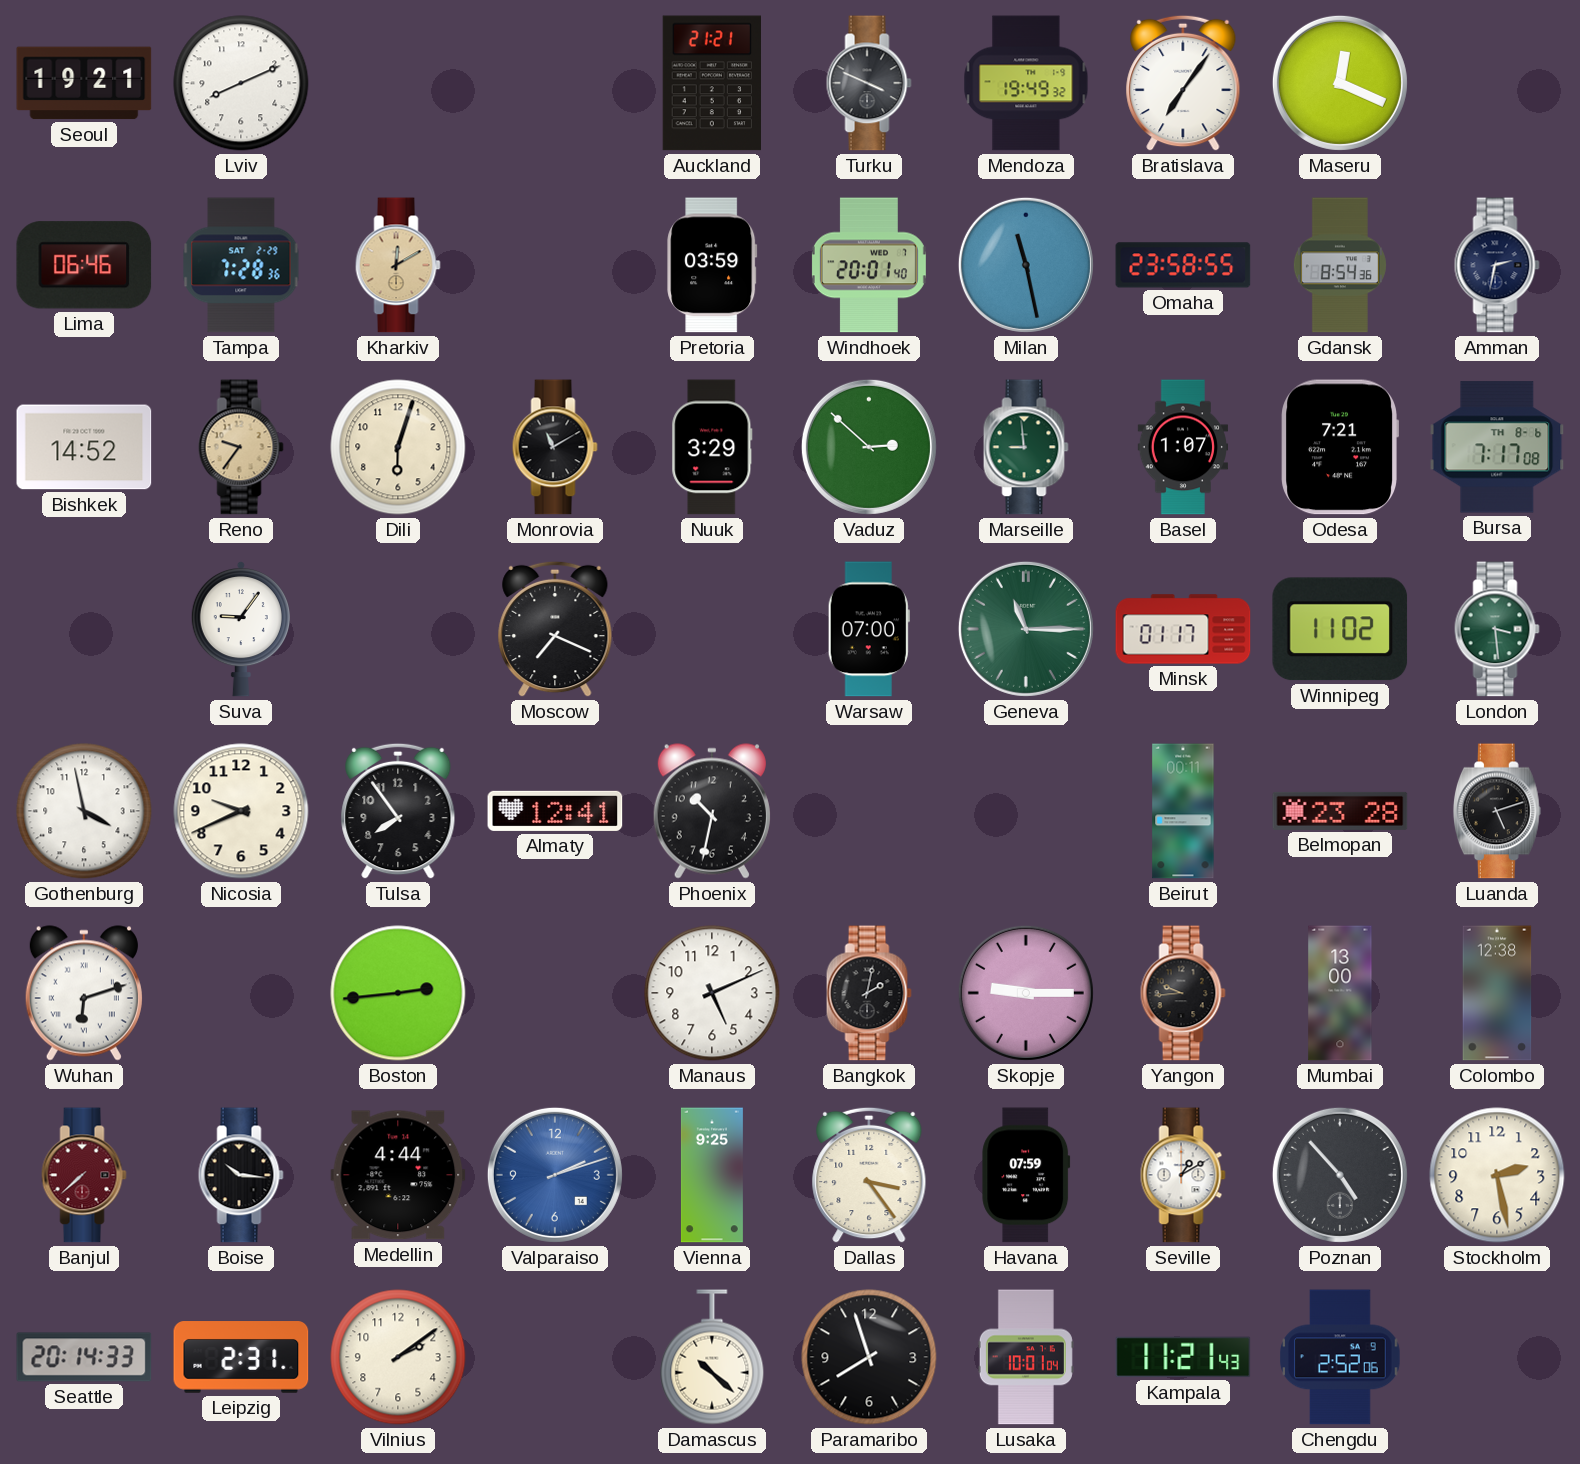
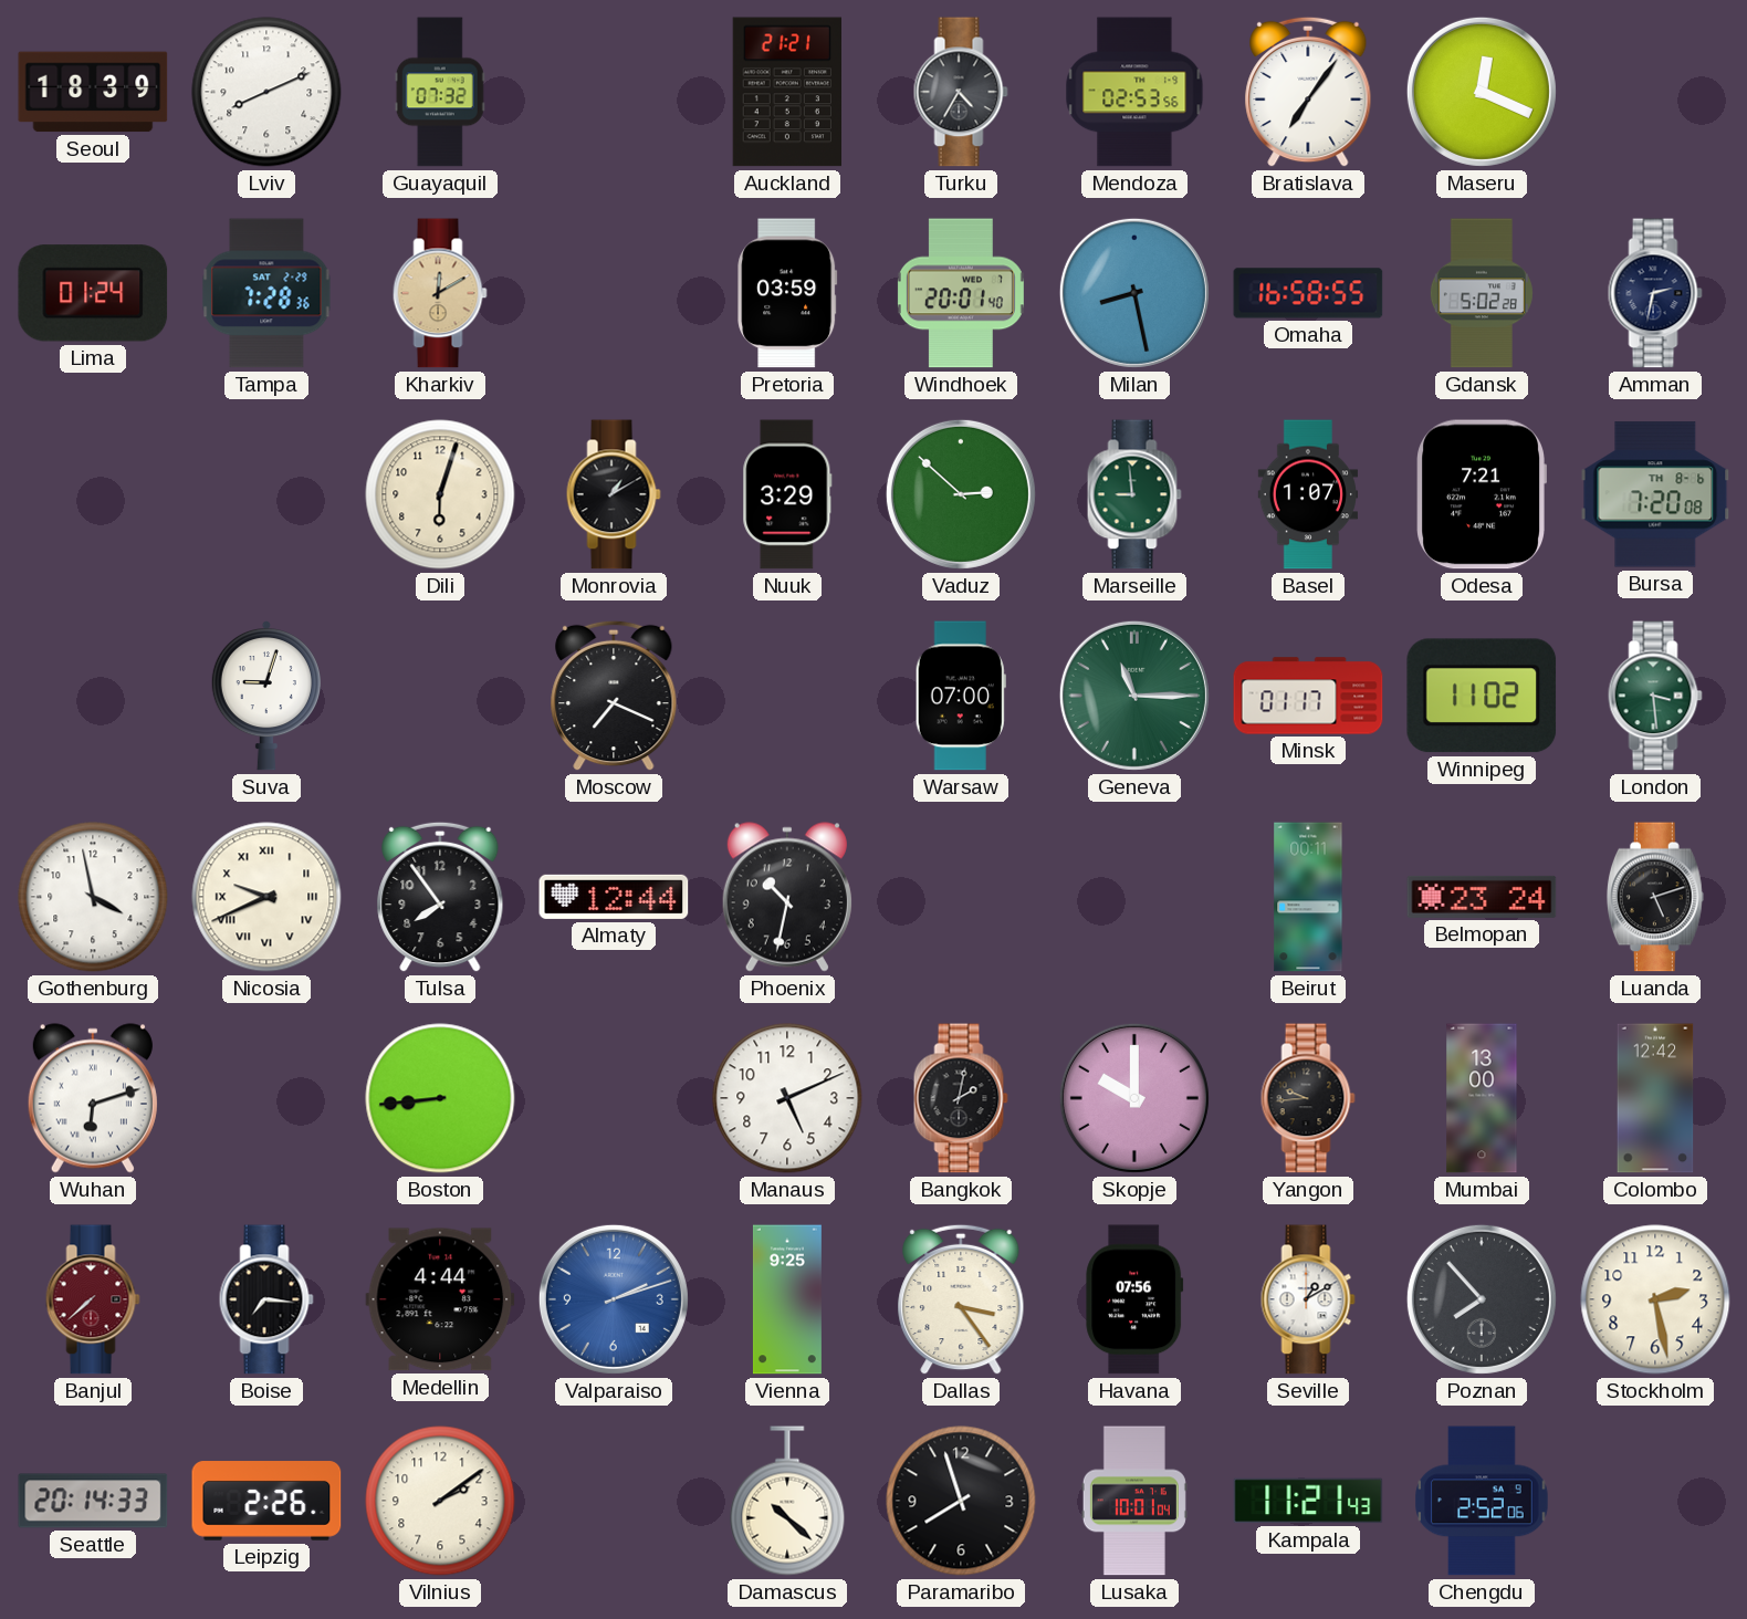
Seoul: 19:21 -> 18:39
Guayaquil: none -> 07:32
Turku: 3:49 -> 4:35
Mendoza: 19:49 -> 02:53
Lima: 06:46 -> 01:24
Milan: 11:28 -> 8:28
Omaha: 23:58 -> 16:58
Gdansk: 8:54 -> 5:02
Bishkek: 14:52 -> none
Reno: 9:36 -> none
Monrovia: 11:10 -> 1:10
Bursa: 7:17 -> 7:20
Suva: 9:06 -> 9:03
Nicosia numerals: Arabic -> Roman
Almaty: 12:41 -> 12:44
Belmopan: 23:28 -> 23:24
Boston: 2:44 -> 8:44
Skopje: 9:15 -> 10:00
Colombo: 12:38 -> 12:42
Boise: 10:16 -> 7:16
Havana: 07:59 -> 07:56
Poznan: 4:53 -> 7:53
Leipzig: 2:31 -> 2:26
